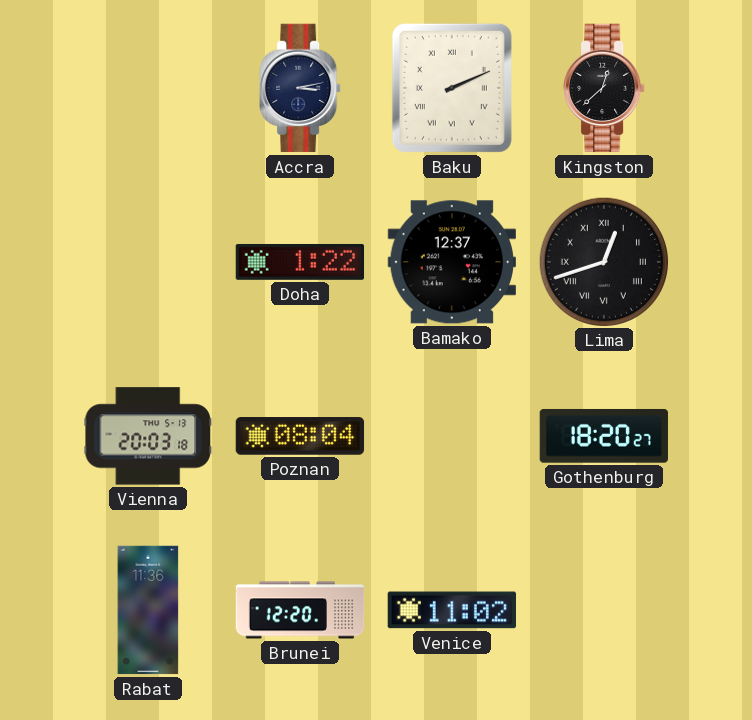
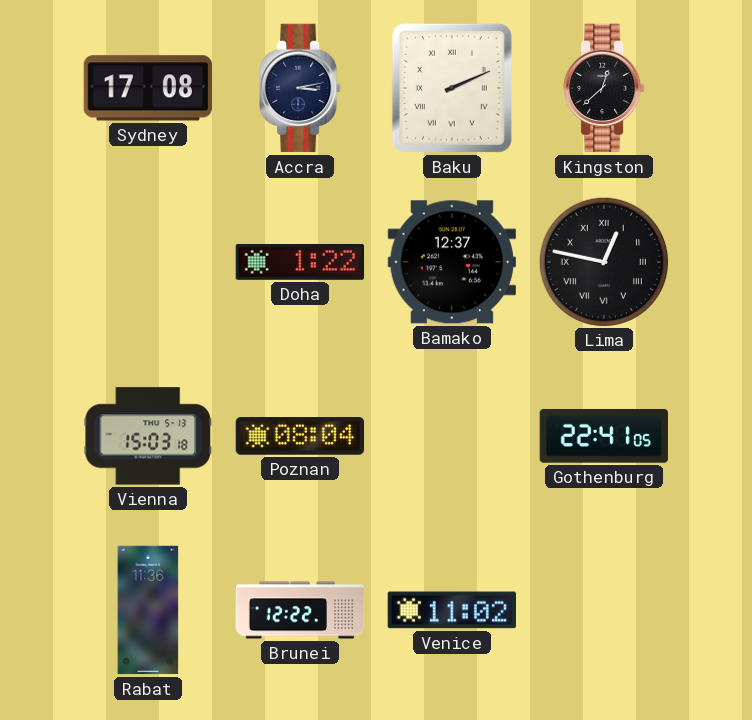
Sydney: none -> 17:08
Lima: 12:42 -> 12:47
Vienna: 20:03 -> 15:03
Gothenburg: 18:20 -> 22:41
Brunei: 12:20 -> 12:22
